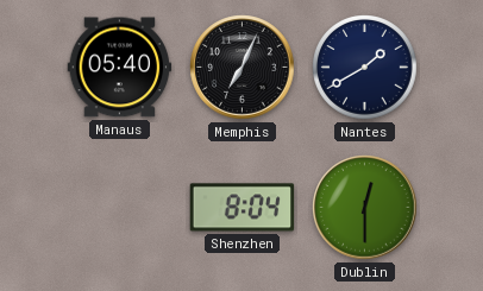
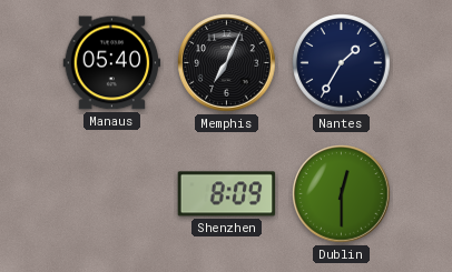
Nantes: 1:40 -> 1:35
Shenzhen: 8:04 -> 8:09
